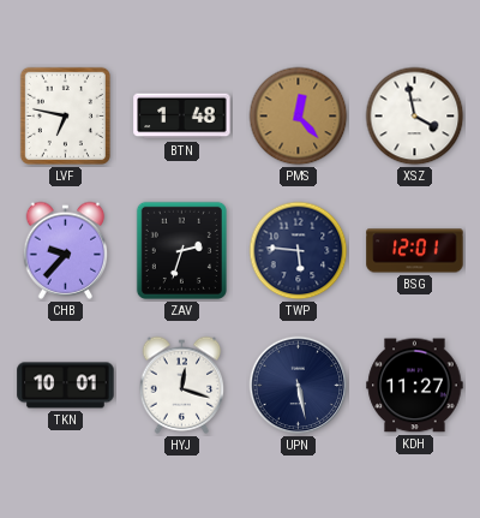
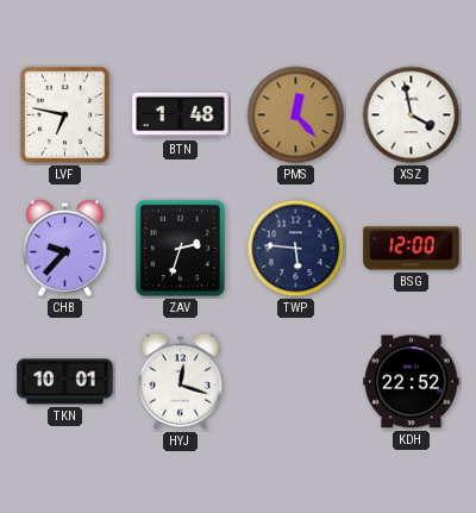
BSG: 12:01 -> 12:00
UPN: 5:28 -> none
KDH: 11:27 -> 22:52
